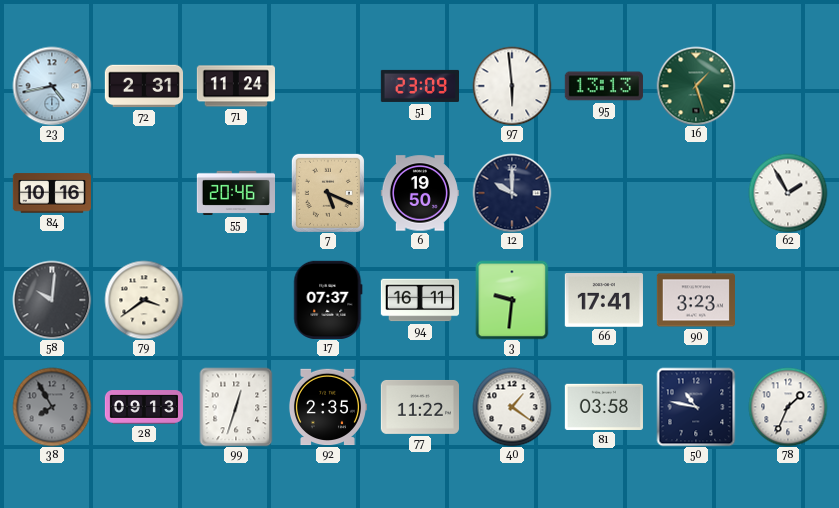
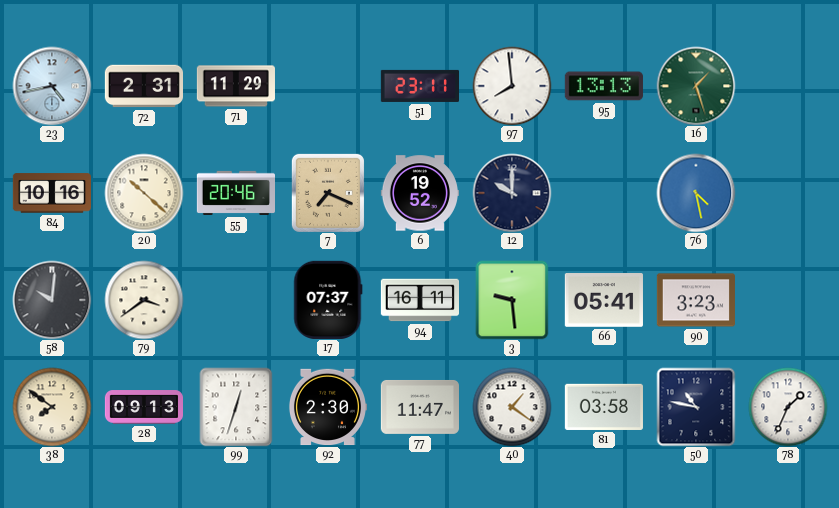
71: 11:24 -> 11:29
51: 23:09 -> 23:11
97: 5:59 -> 7:59
20: none -> 10:22
7: 5:19 -> 7:19
6: 19:50 -> 19:52
76: none -> 4:28
62: 1:55 -> none
3: 9:31 -> 9:29
66: 17:41 -> 05:41
38: 7:55 -> 7:51
38 dial: grey -> cream
92: 2:35 -> 2:30
77: 11:22 -> 11:47
